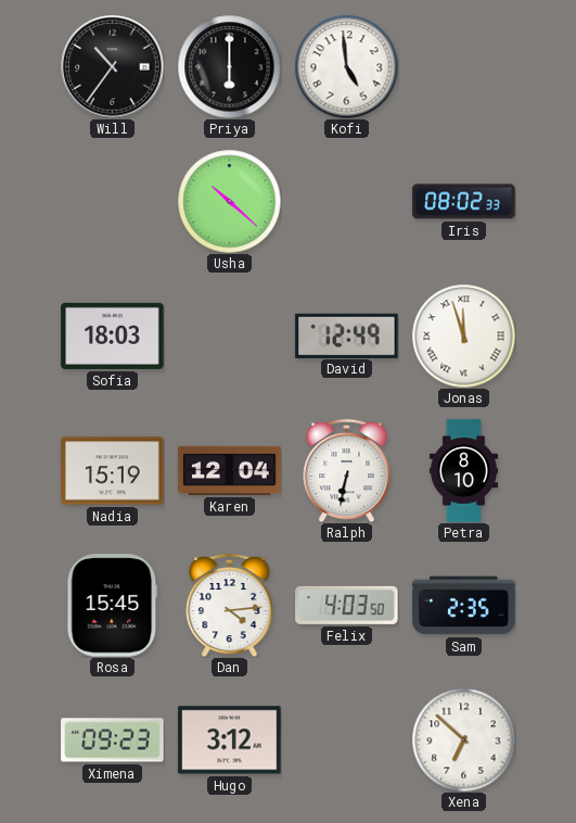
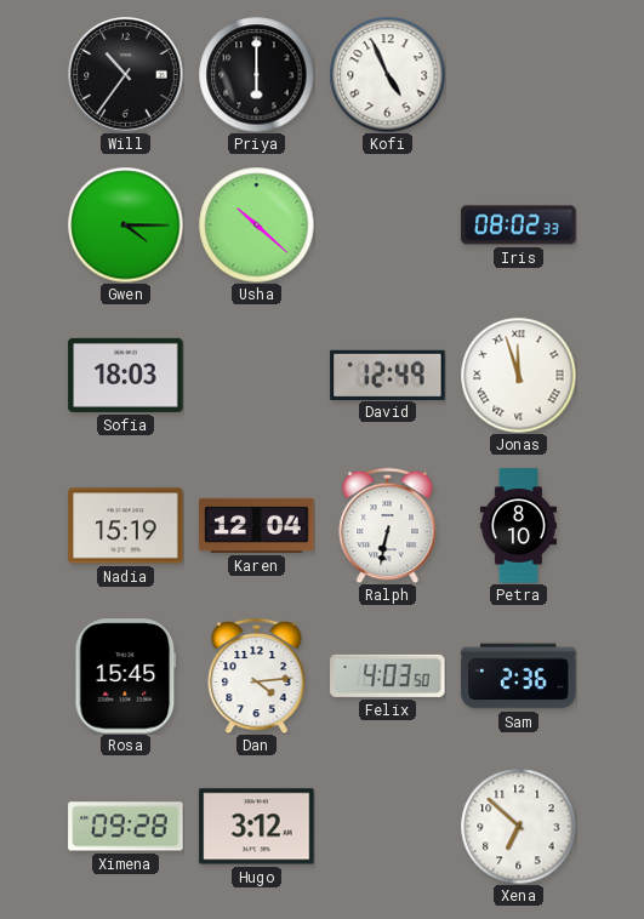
Kofi: 4:59 -> 4:56
Gwen: none -> 4:15
Sam: 2:35 -> 2:36
Ximena: 09:23 -> 09:28
